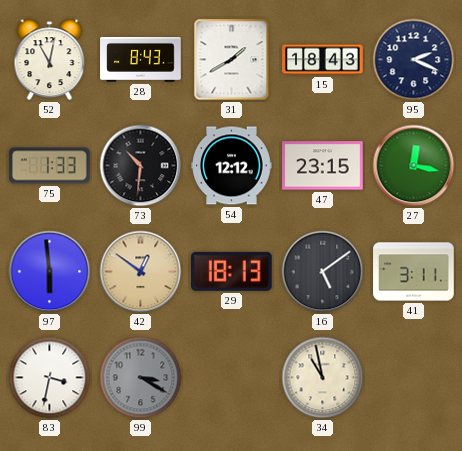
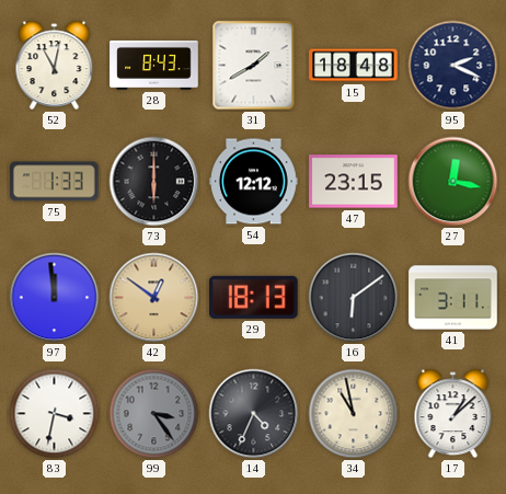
15: 18:43 -> 18:48
73: 10:31 -> 6:00
97: 5:59 -> 11:59
16: 5:09 -> 6:09
99: 3:20 -> 3:24
14: none -> 4:34
17: none -> 1:08
